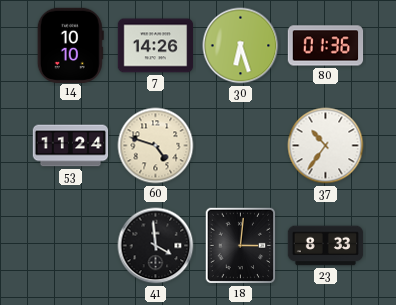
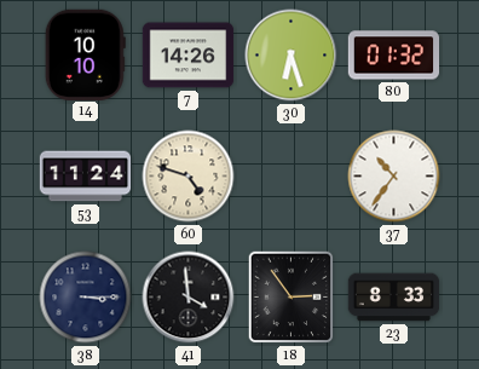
80: 01:36 -> 01:32
38: none -> 3:15
18: 3:01 -> 2:54
